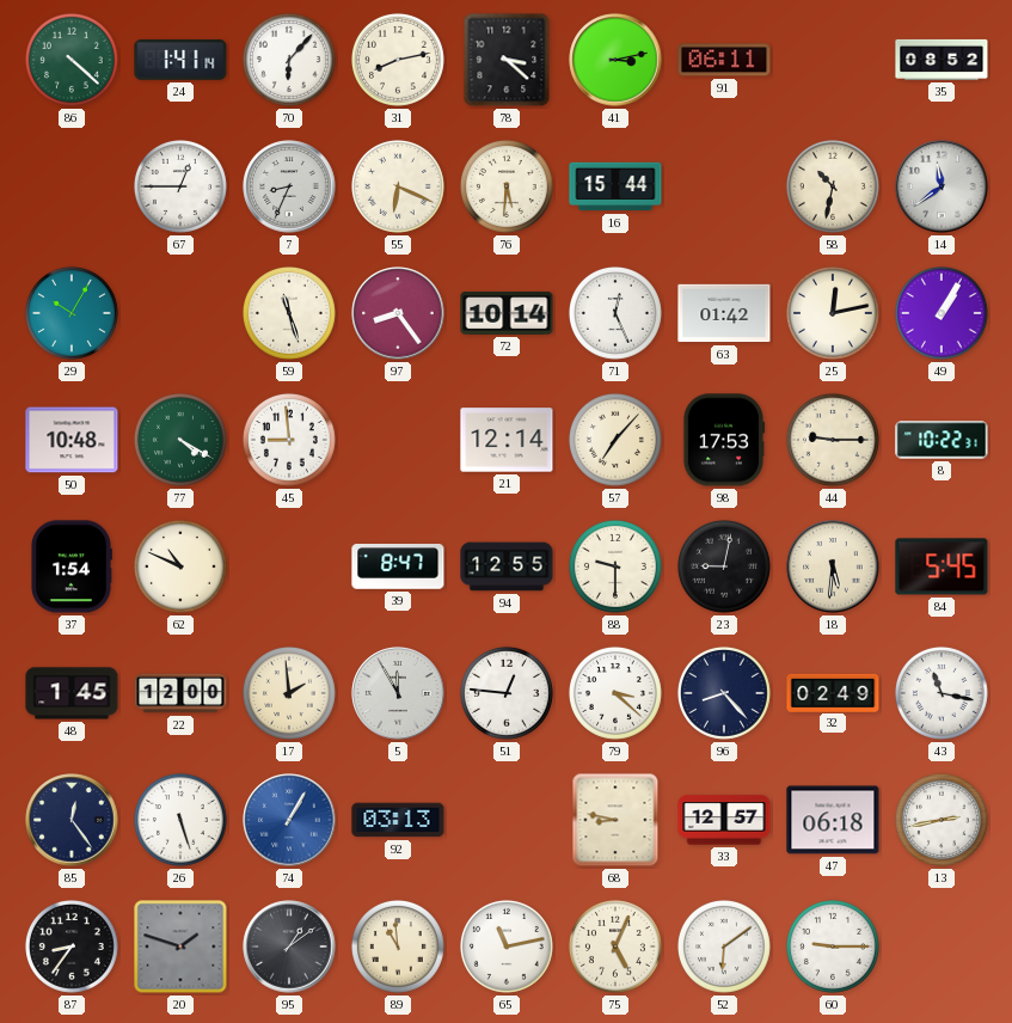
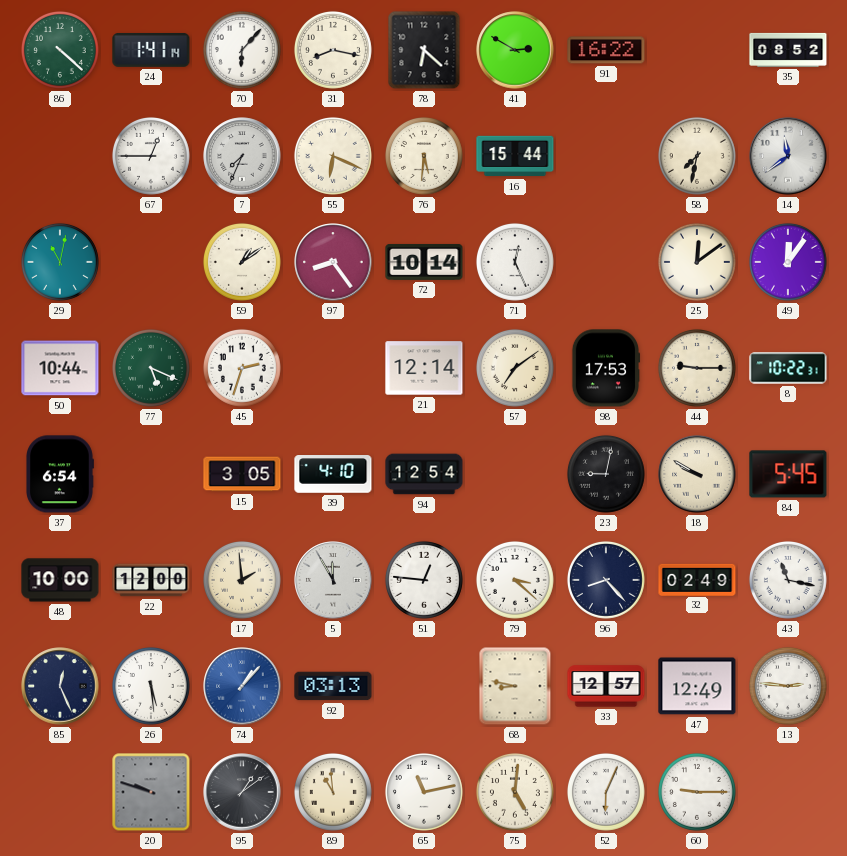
31: 8:13 -> 8:17
78: 3:22 -> 6:22
41: 3:13 -> 2:50
91: 06:11 -> 16:22
7: 8:34 -> 7:34
58: 10:32 -> 7:32
29: 10:05 -> 11:02
59: 11:27 -> 1:09
63: 01:42 -> none
25: 12:13 -> 12:09
49: 1:05 -> 12:06
50: 10:48 -> 10:44
77: 4:20 -> 5:19
45: 8:59 -> 2:33
57: 7:07 -> 7:09
37: 1:54 -> 6:54
62: 10:49 -> none
15: none -> 3:05
39: 8:47 -> 4:10
94: 12:55 -> 12:54
88: 9:30 -> none
18: 5:31 -> 9:50
48: 1:45 -> 10:00
85: 12:24 -> 12:26
26: 5:27 -> 5:29
74: 1:05 -> 1:07
47: 06:18 -> 12:49
13: 2:43 -> 2:46
87: 8:36 -> none
20: 1:48 -> 9:48
75: 5:04 -> 5:01
52: 6:09 -> 6:04
